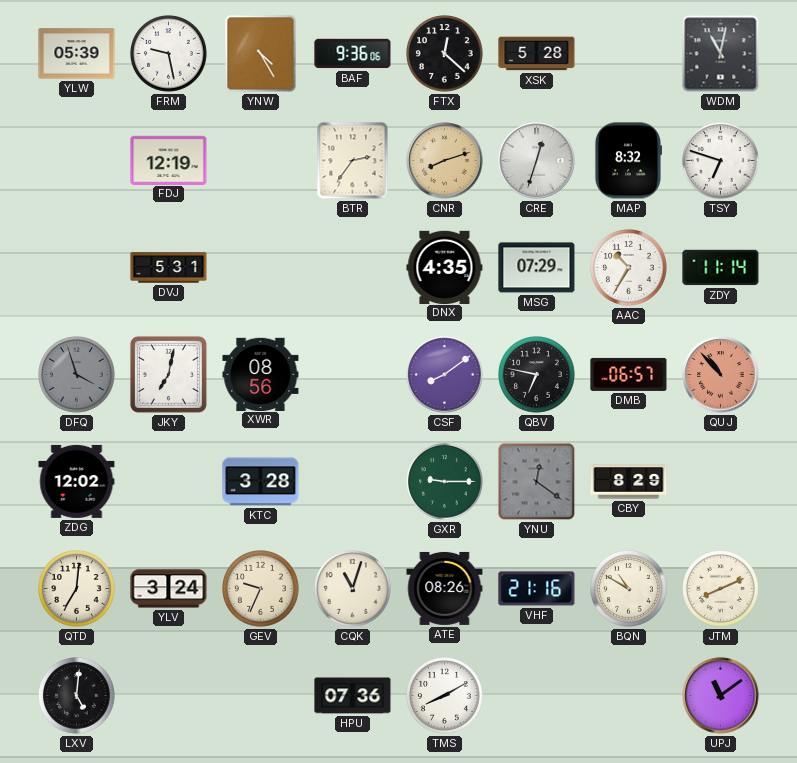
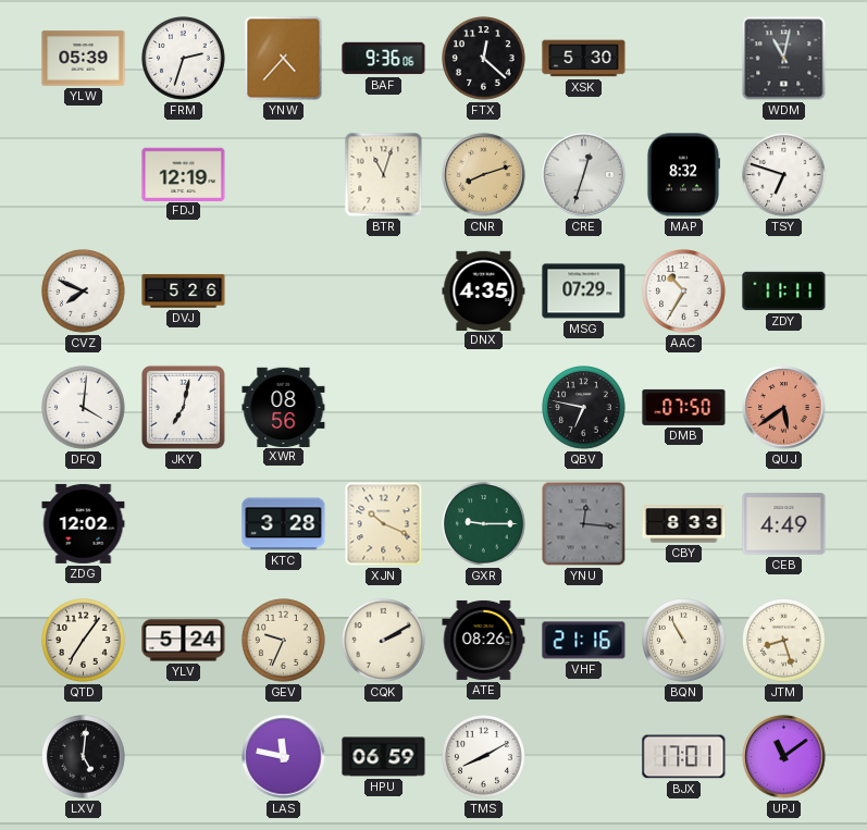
FRM: 9:28 -> 2:33
YNW: 4:25 -> 4:37
XSK: 5:28 -> 5:30
BTR: 2:36 -> 11:03
CVZ: none -> 7:49
DVJ: 5:31 -> 5:26
ZDY: 11:14 -> 11:11
DFQ: 3:57 -> 4:01
DFQ dial: grey -> white
CSF: 8:09 -> none
DMB: 06:57 -> 07:50
QUJ: 10:53 -> 5:39
XJN: none -> 10:19
YNU: 12:21 -> 12:16
CBY: 8:29 -> 8:33
CEB: none -> 4:49
QTD: 7:01 -> 7:06
YLV: 3:24 -> 5:24
CQK: 11:03 -> 2:10
BQN: 10:50 -> 10:55
JTM: 8:11 -> 8:27
LAS: none -> 11:47
HPU: 07:36 -> 06:59
BJX: none -> 17:01
